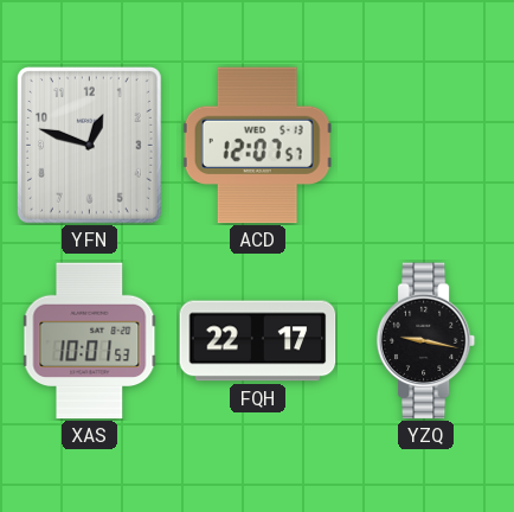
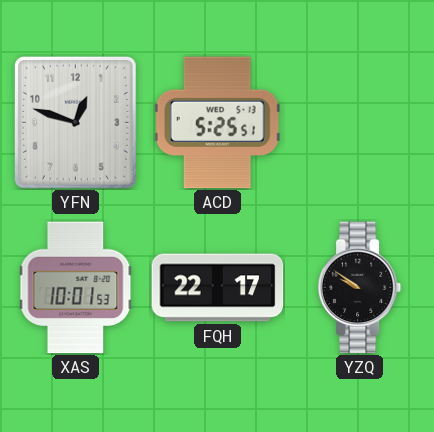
ACD: 12:07 -> 5:25
YZQ: 9:17 -> 9:51
